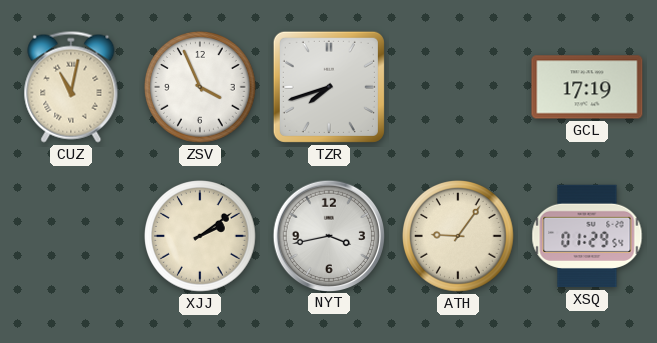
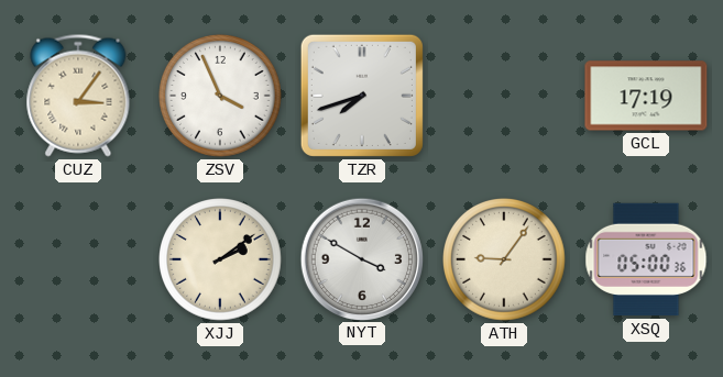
CUZ: 11:02 -> 3:06
NYT: 3:43 -> 3:50
XSQ: 01:29 -> 05:00
